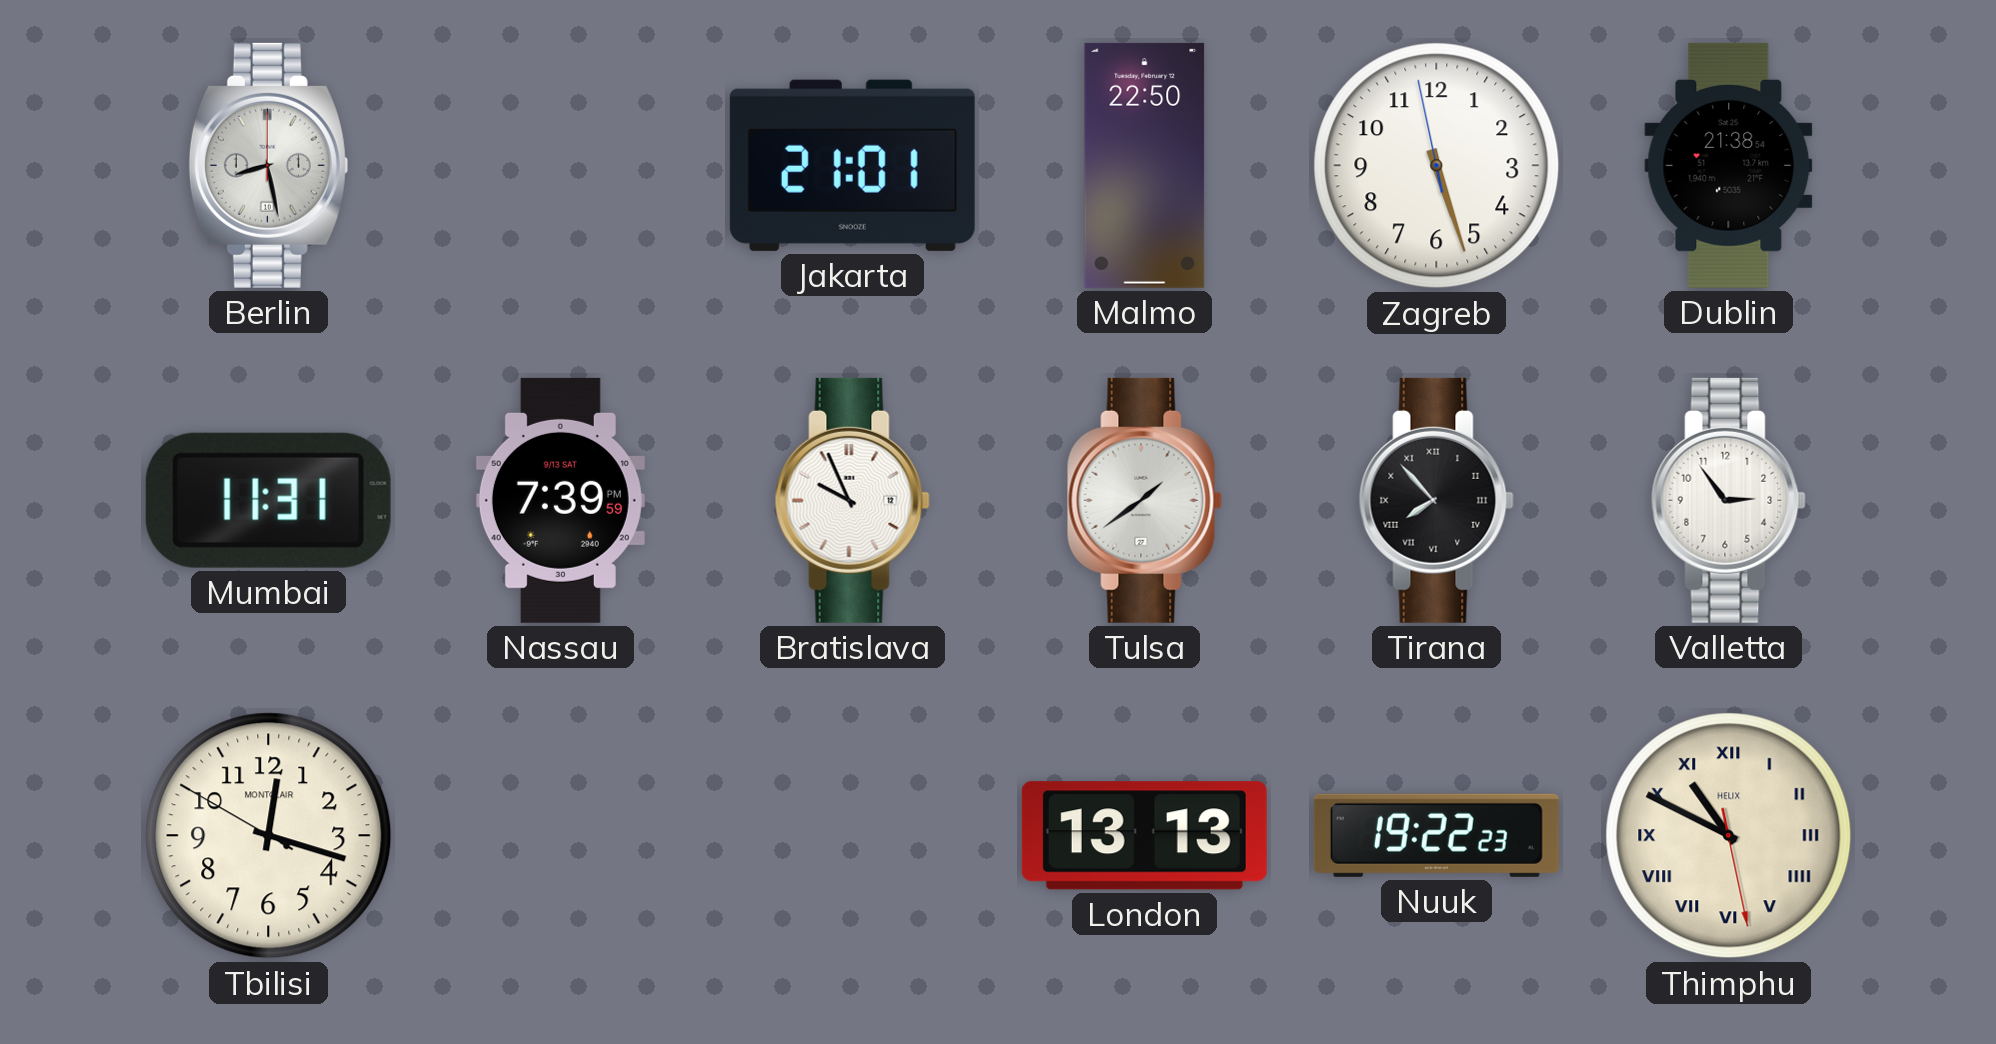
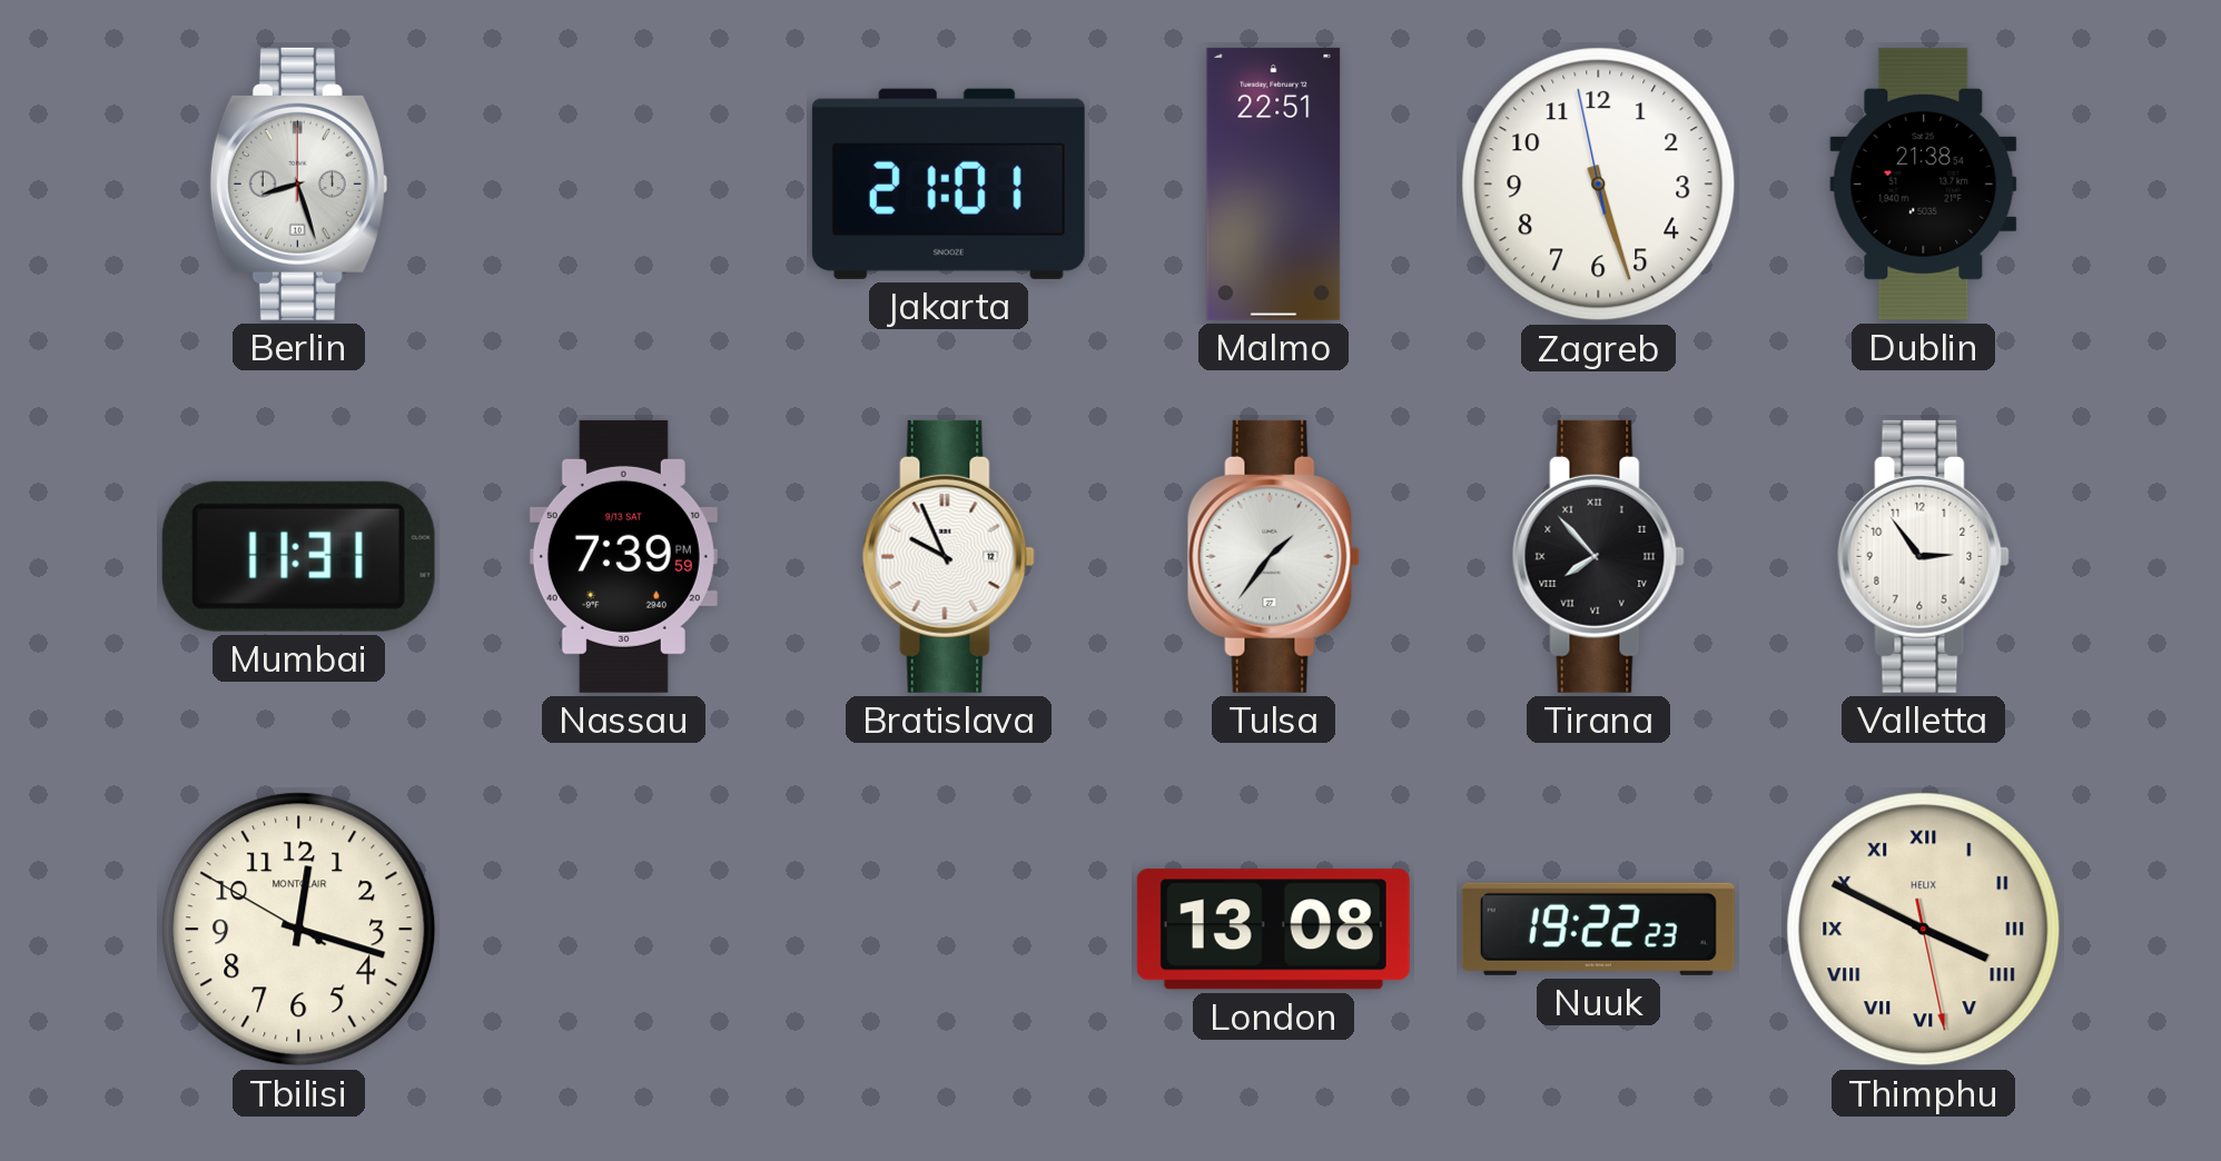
Berlin: 8:28 -> 8:27
Malmo: 22:50 -> 22:51
Tulsa: 1:39 -> 1:36
London: 13:13 -> 13:08
Thimphu: 10:49 -> 3:49
